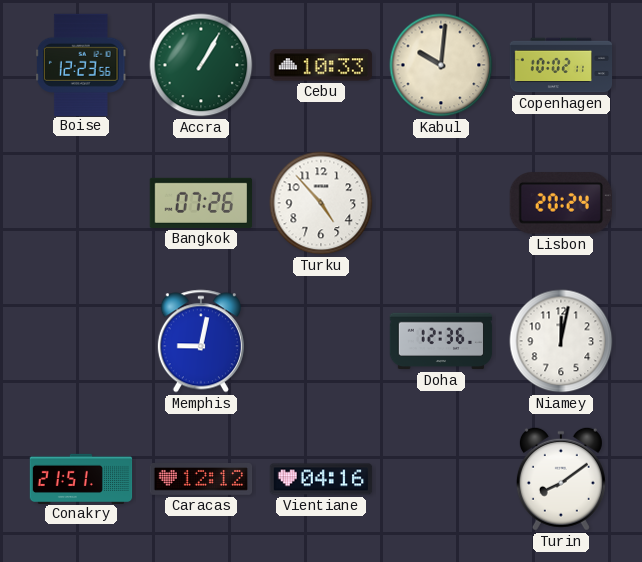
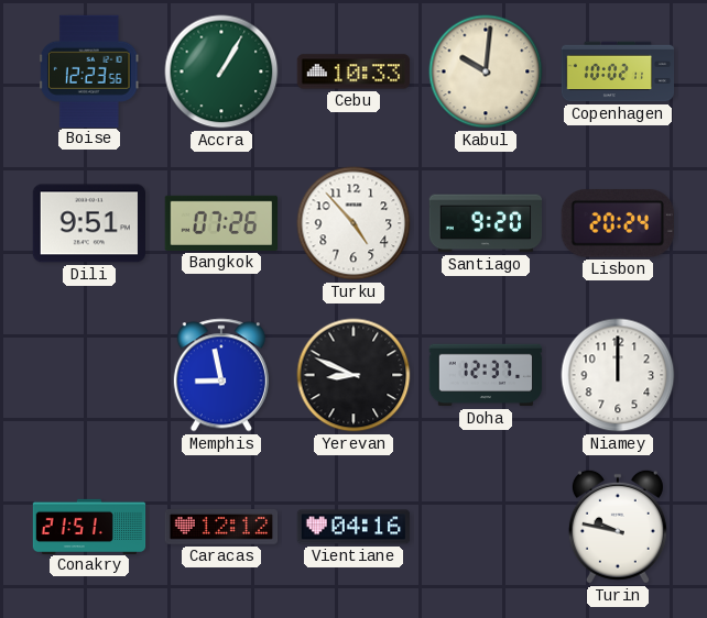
Dili: none -> 9:51
Santiago: none -> 9:20
Memphis: 9:02 -> 8:58
Yerevan: none -> 8:49
Doha: 12:36 -> 12:37
Niamey: 12:02 -> 12:00
Turin: 8:09 -> 9:47
